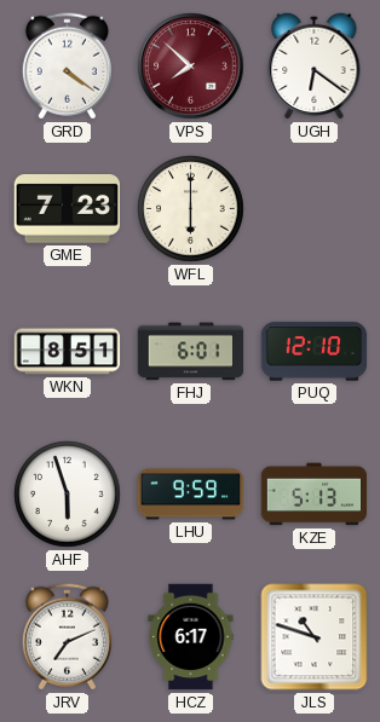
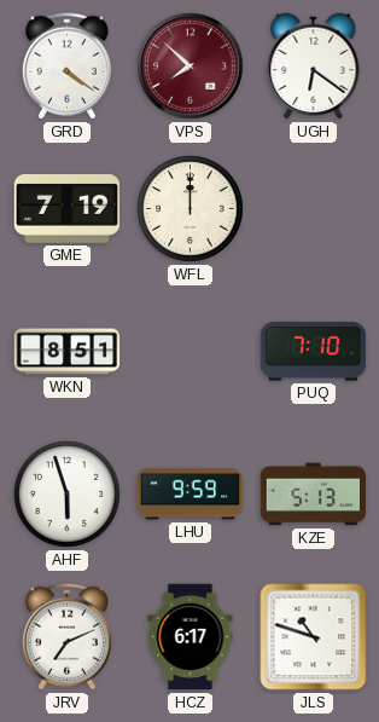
GME: 7:23 -> 7:19
WFL: 6:00 -> 12:00
FHJ: 6:01 -> none
PUQ: 12:10 -> 7:10
